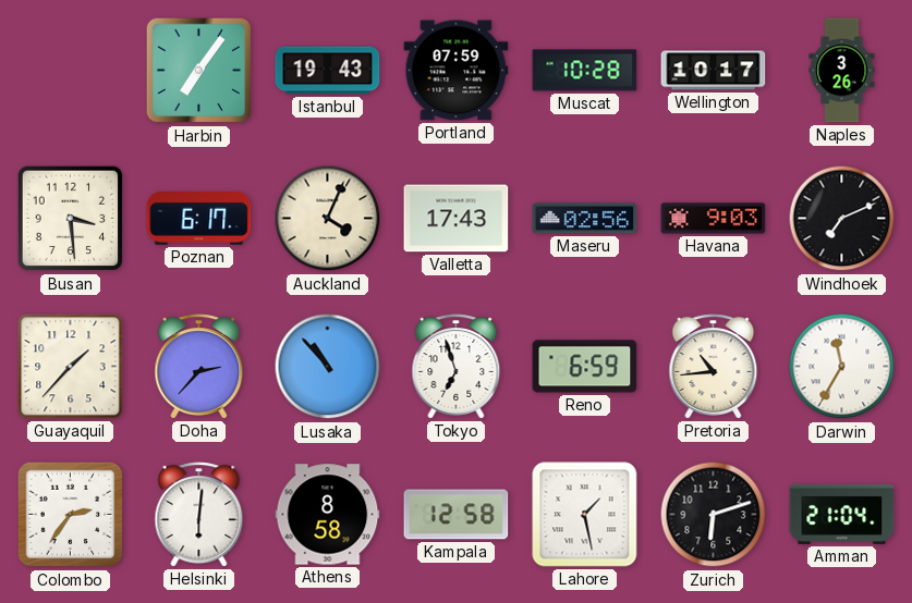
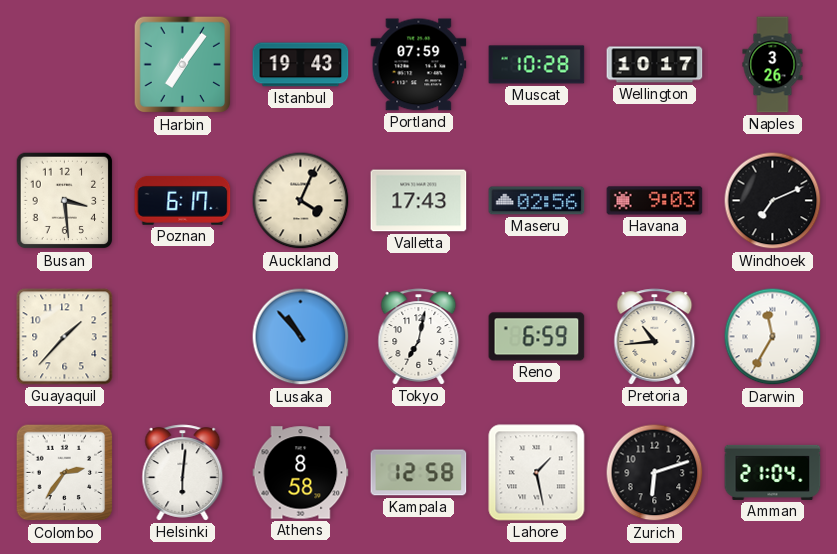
Doha: 2:37 -> none
Tokyo: 6:57 -> 7:02
